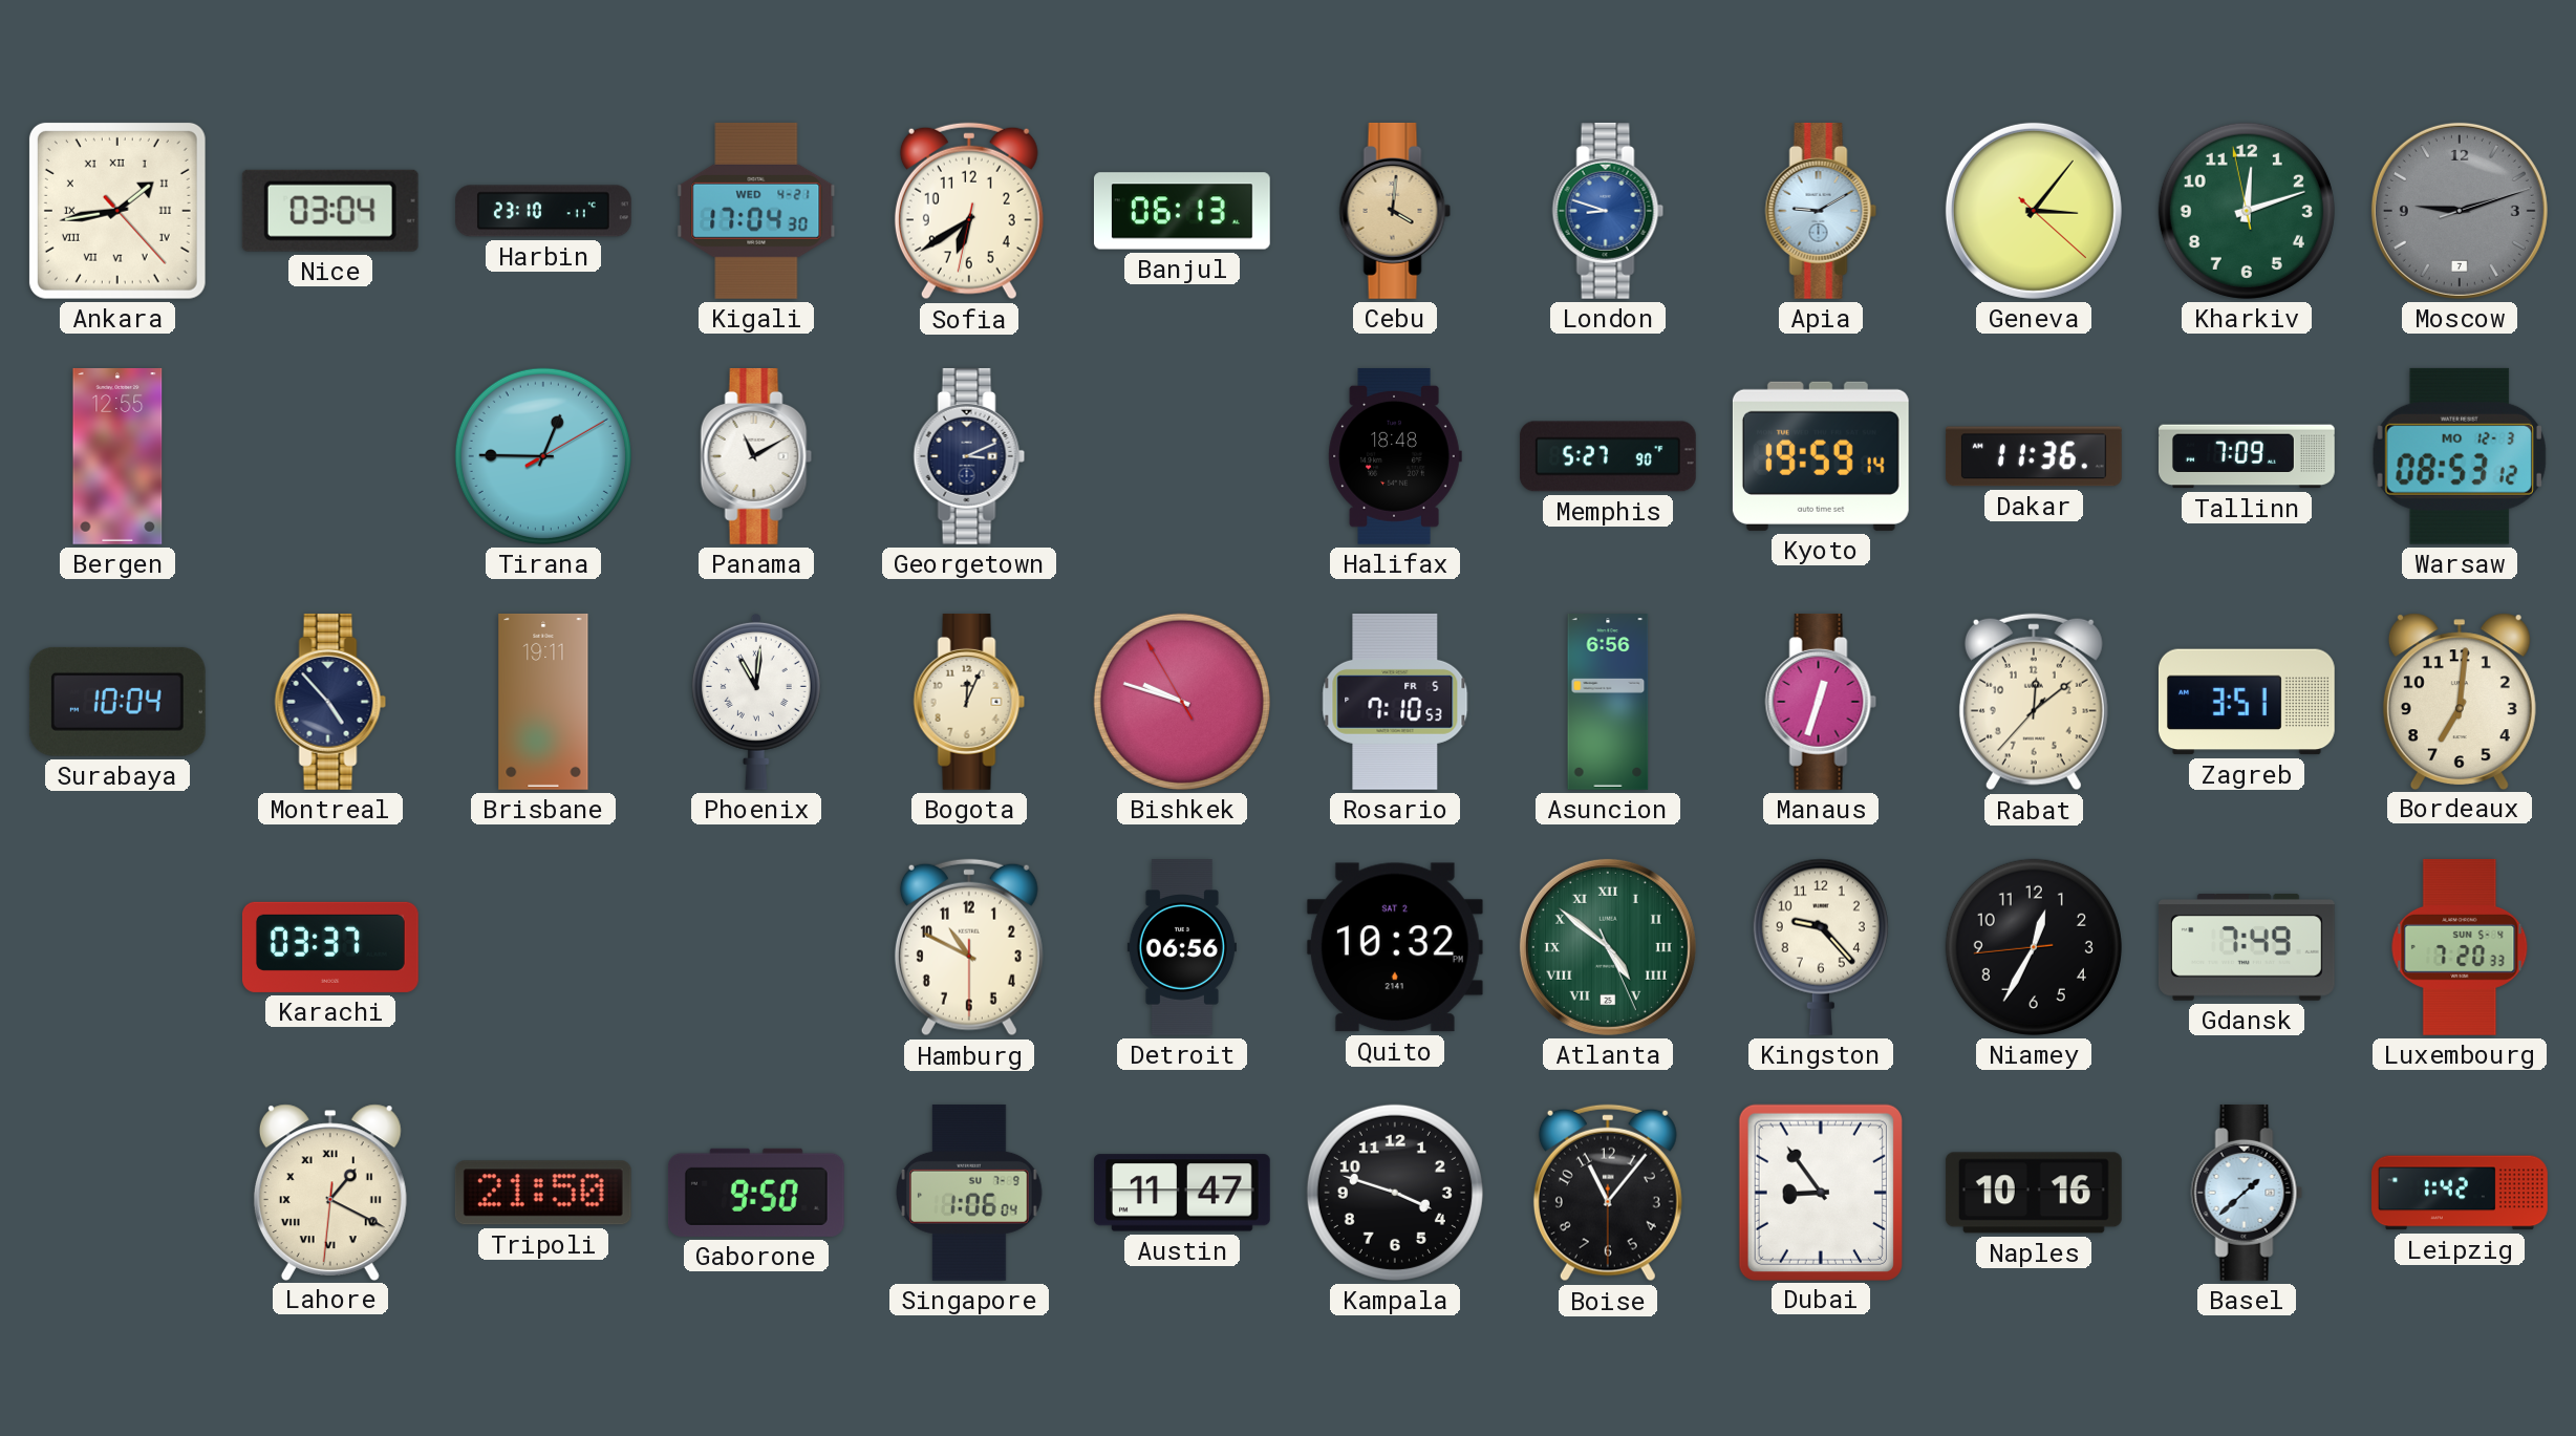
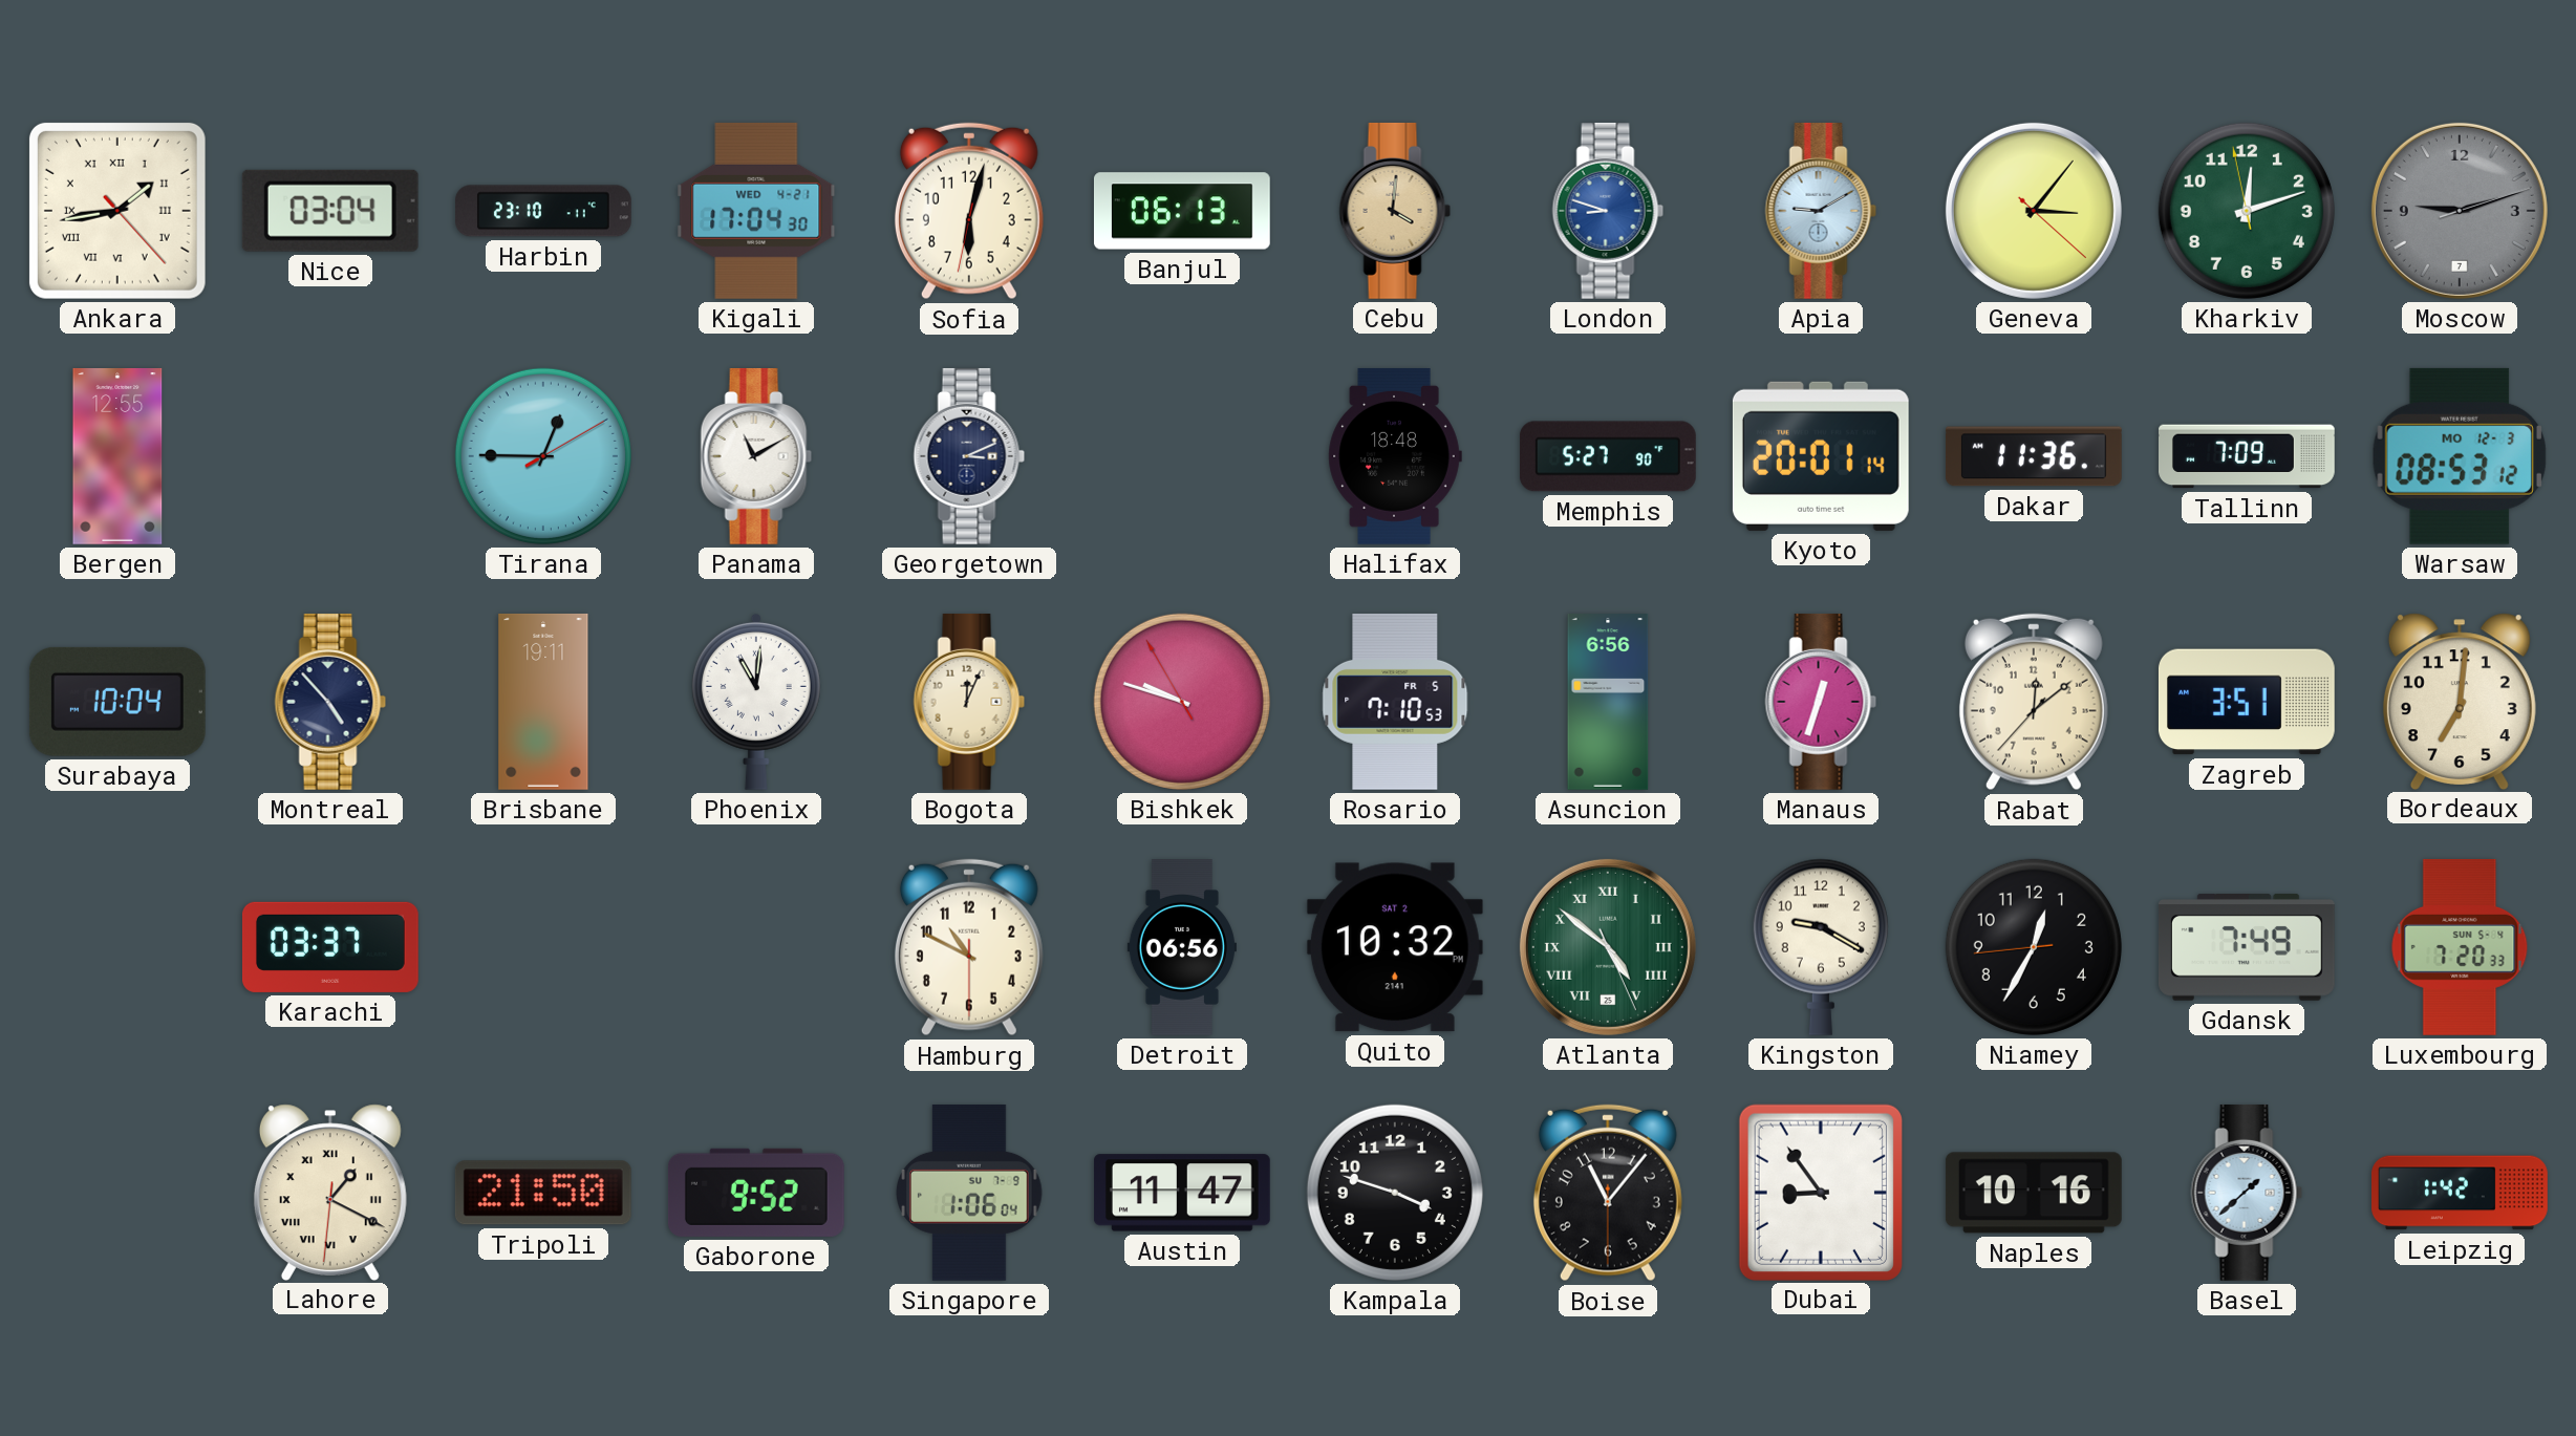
Sofia: 6:39 -> 6:02
Kyoto: 19:59 -> 20:01
Kingston: 9:23 -> 9:20
Gaborone: 9:50 -> 9:52
